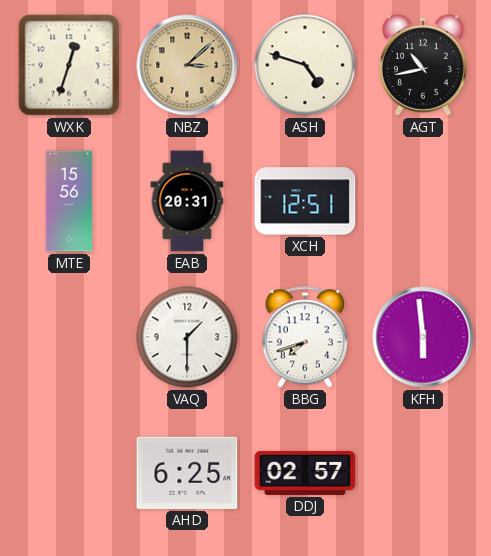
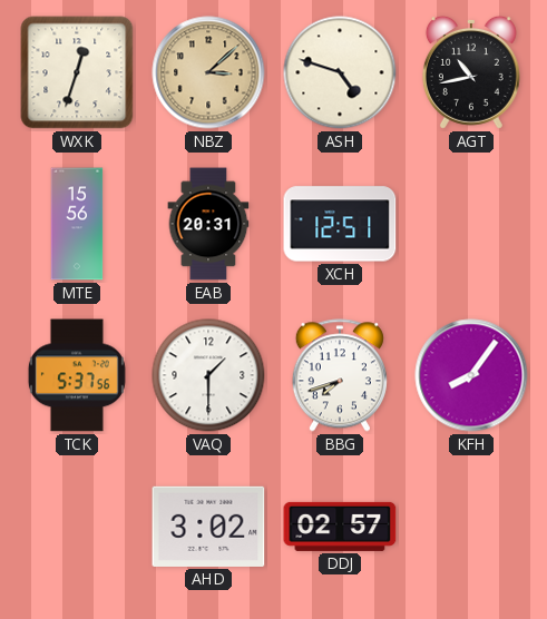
TCK: none -> 5:37
KFH: 5:59 -> 8:06
AHD: 6:25 -> 3:02
